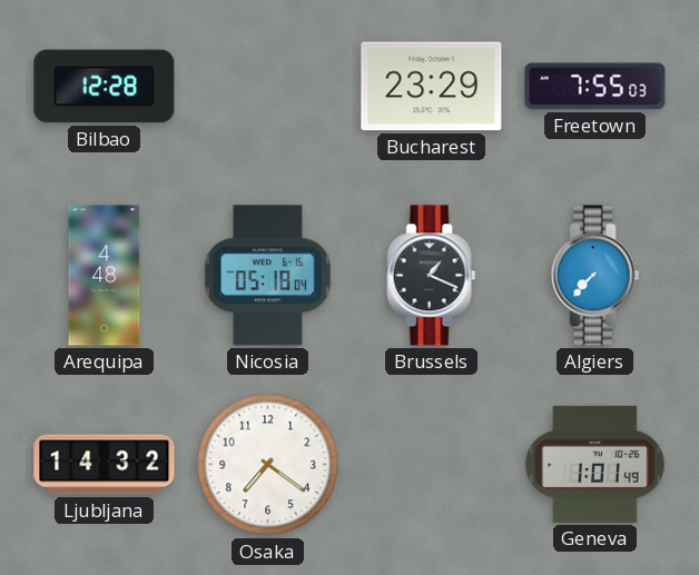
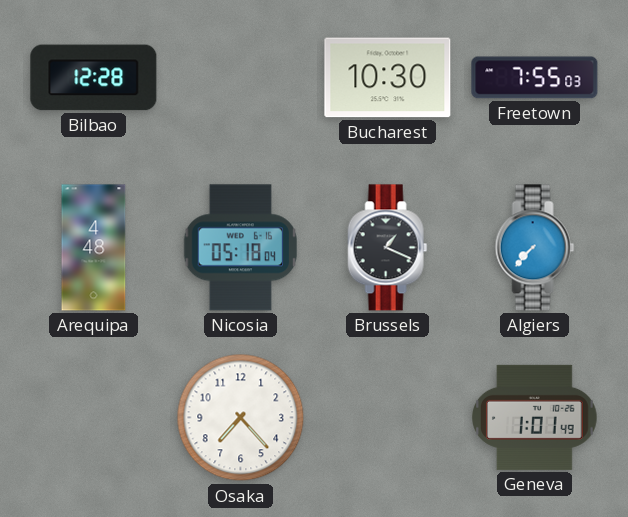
Bucharest: 23:29 -> 10:30
Ljubljana: 14:32 -> none
Osaka: 7:21 -> 7:23
